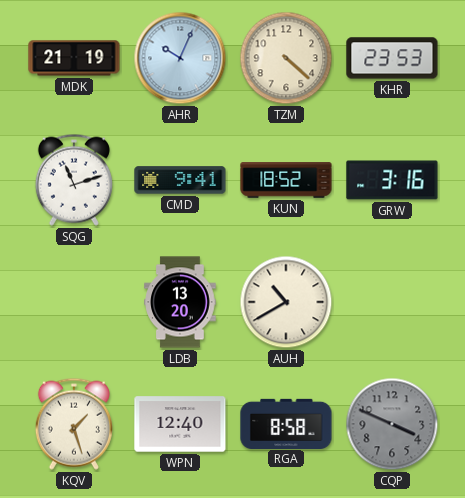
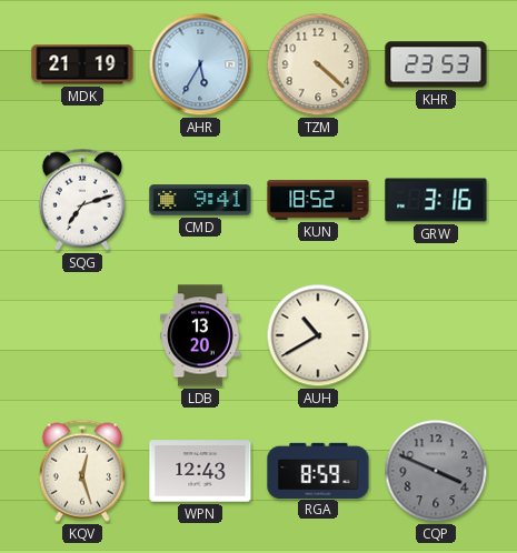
AHR: 10:04 -> 5:35
SQG: 11:12 -> 7:12
KQV: 1:27 -> 12:27
WPN: 12:40 -> 12:43
RGA: 8:58 -> 8:59
